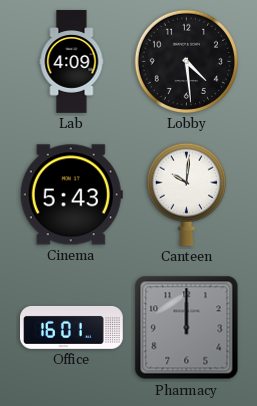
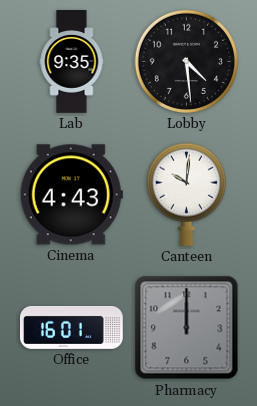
Lab: 4:09 -> 9:35
Cinema: 5:43 -> 4:43
